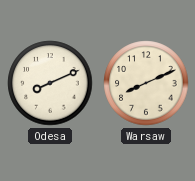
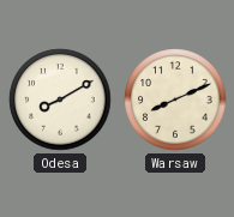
Odesa: 8:11 -> 8:10
